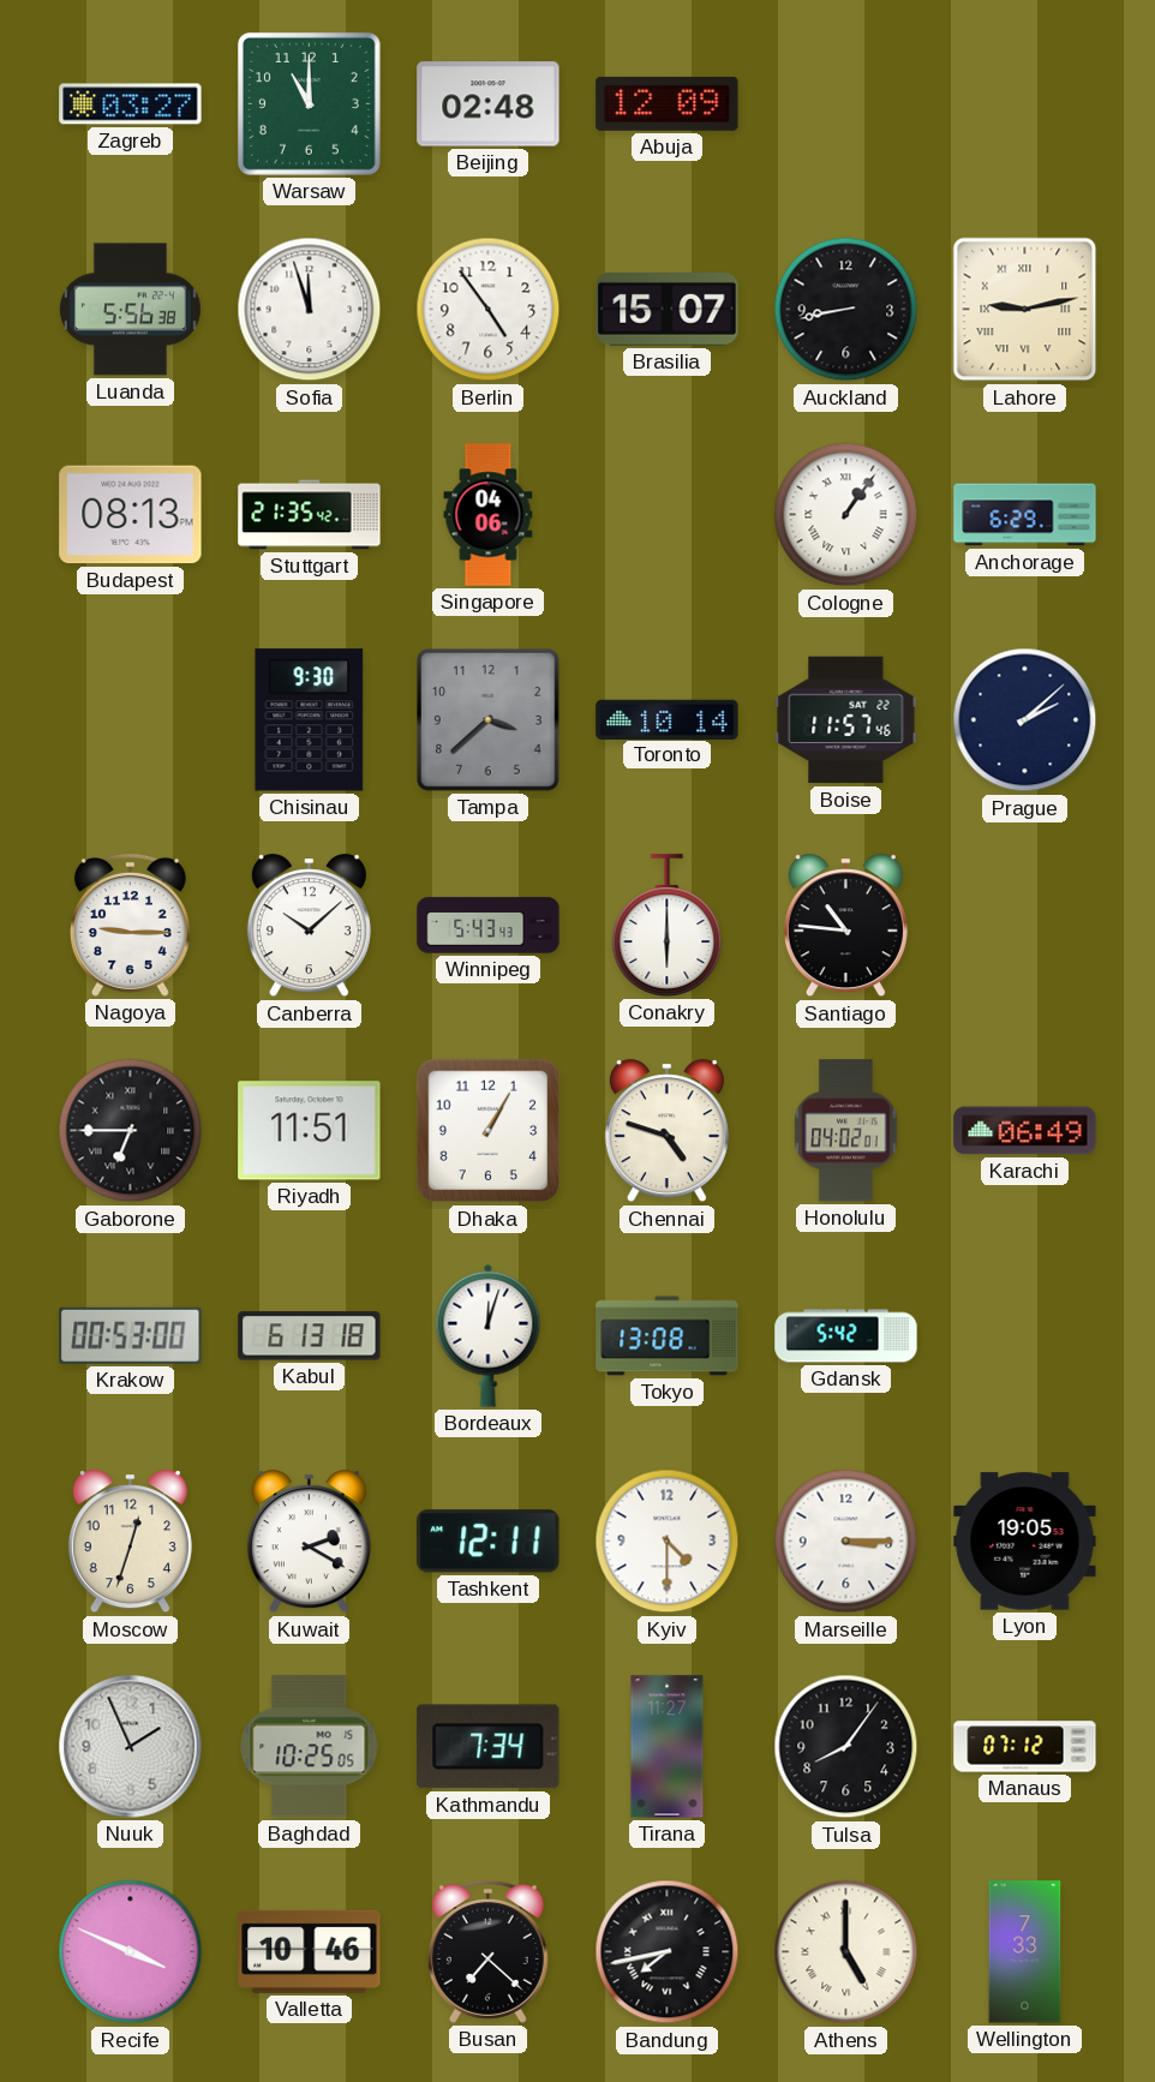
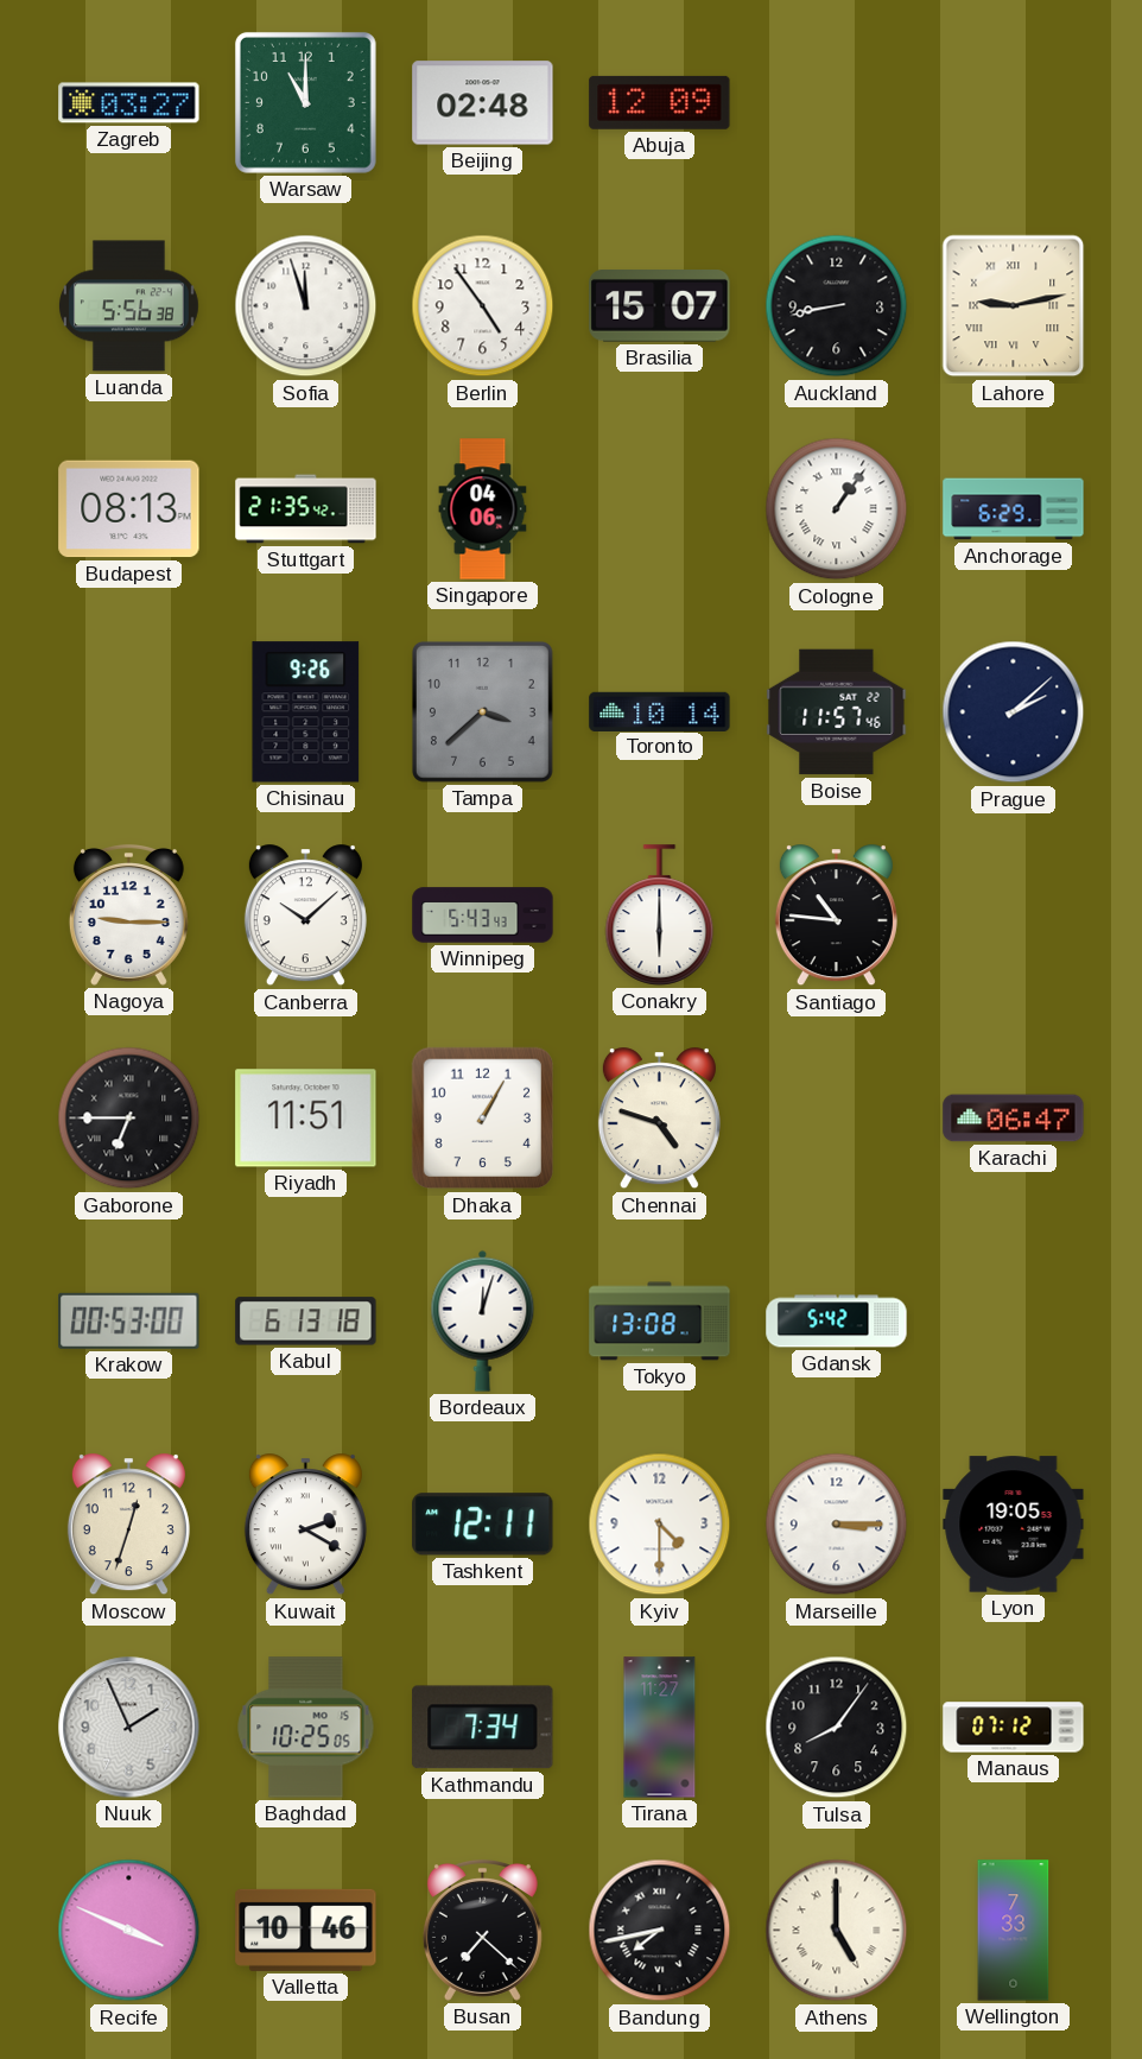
Chisinau: 9:30 -> 9:26
Honolulu: 04:02 -> none
Karachi: 06:49 -> 06:47
